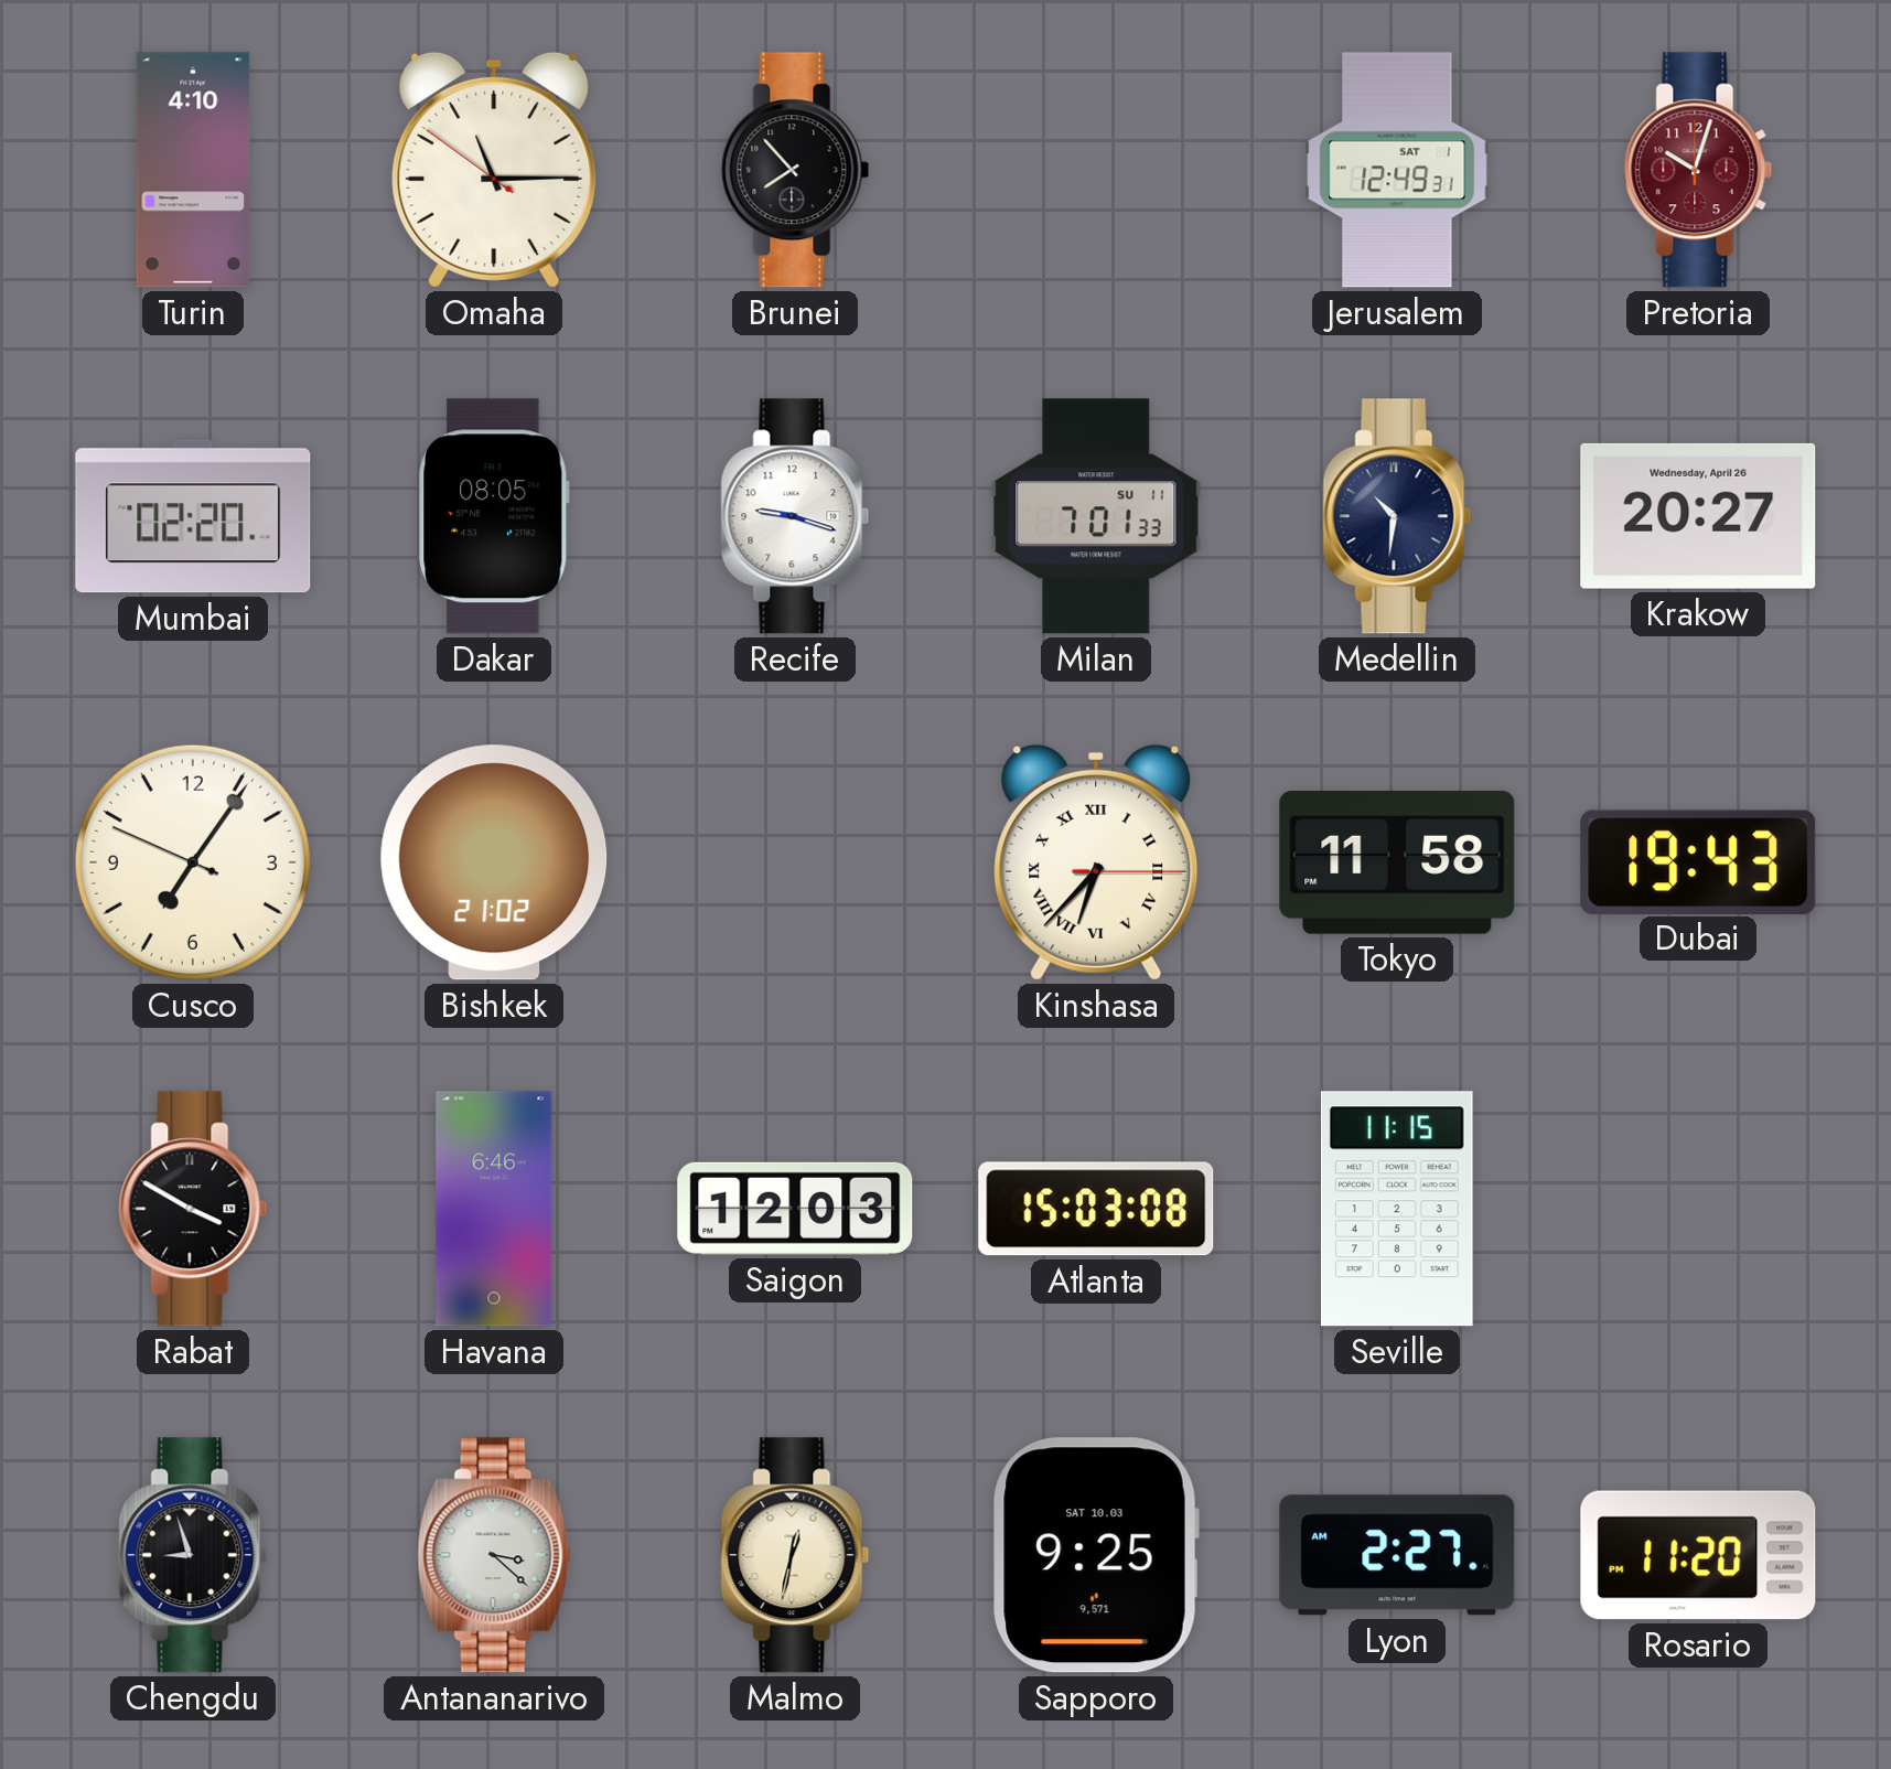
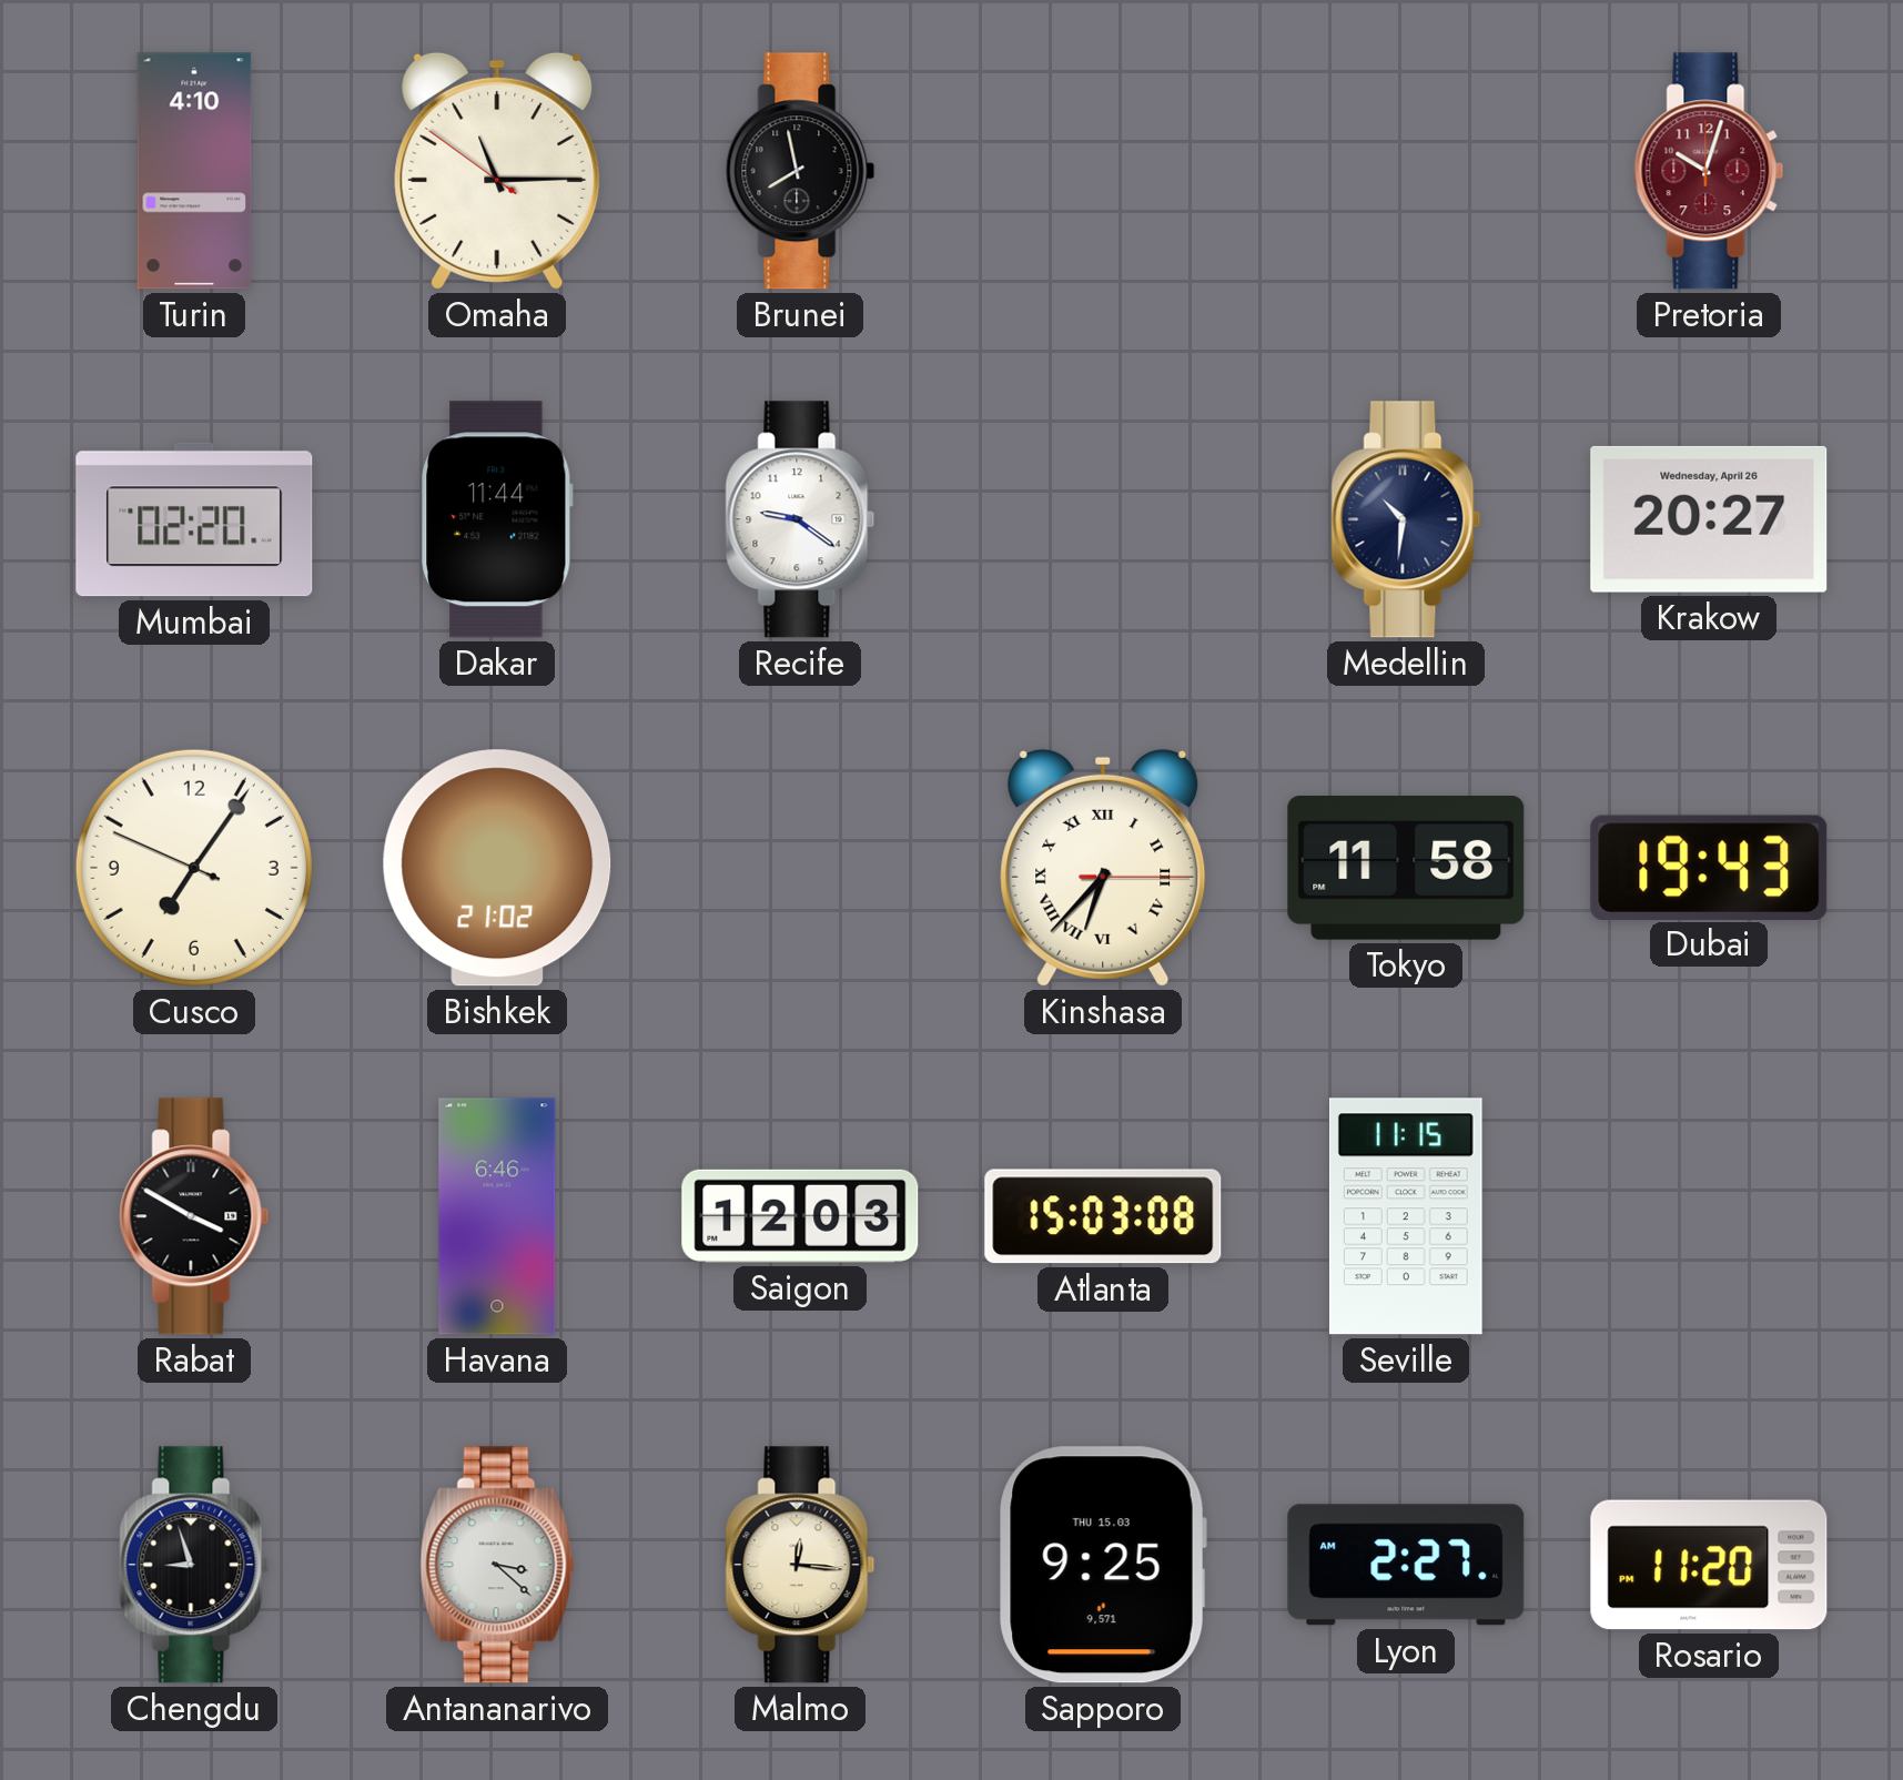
Brunei: 7:53 -> 7:58
Jerusalem: 12:49 -> none
Dakar: 08:05 -> 11:44
Recife: 9:18 -> 9:21
Milan: 7:01 -> none
Malmo: 12:32 -> 12:16
Sapporo date: SAT 10.03 -> THU 15.03
